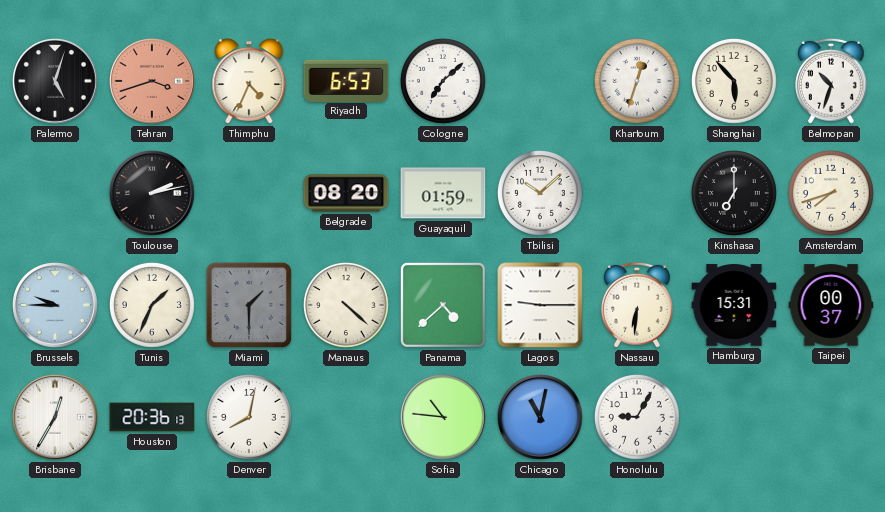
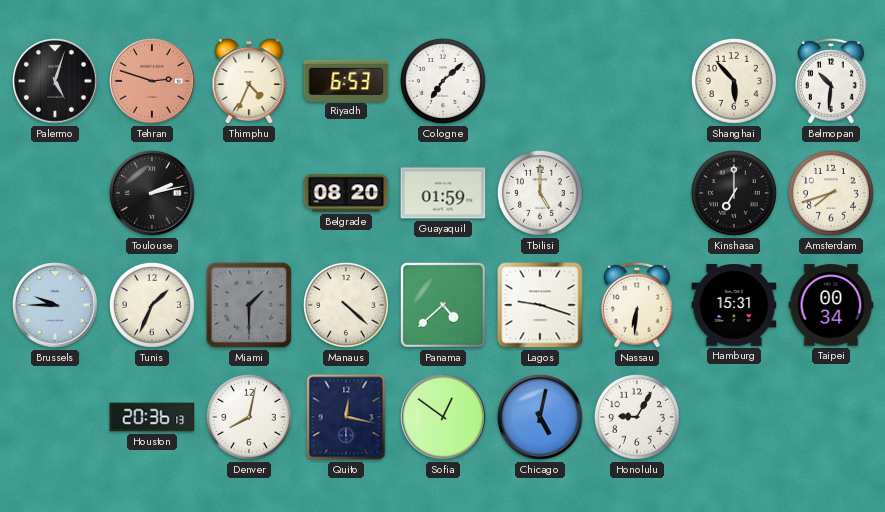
Tehran: 3:42 -> 2:48
Khartoum: 12:33 -> none
Belmopan: 10:33 -> 10:31
Tbilisi: 10:08 -> 5:00
Lagos: 9:15 -> 9:18
Taipei: 00:37 -> 00:34
Brisbane: 12:35 -> none
Quito: none -> 12:17
Sofia: 10:46 -> 12:51
Chicago: 11:02 -> 5:02
